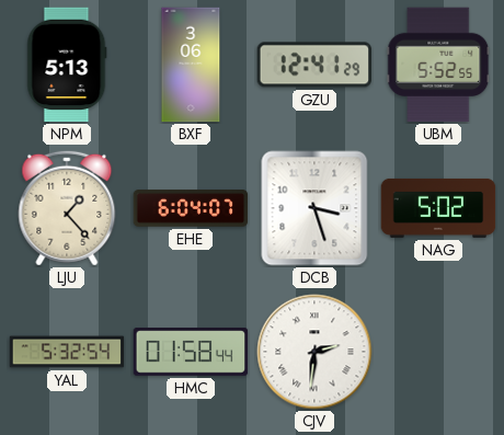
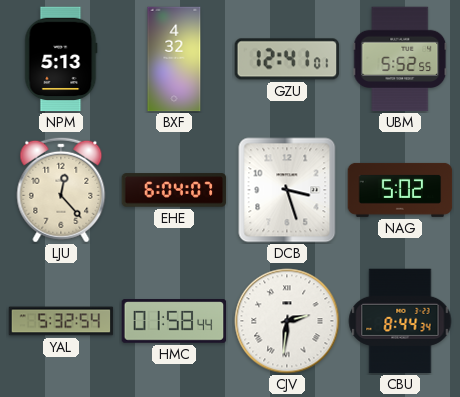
BXF: 3:06 -> 4:32
GZU: 12:41:29 -> 12:41:01
LJU: 1:23 -> 12:23
CBU: none -> 8:44
